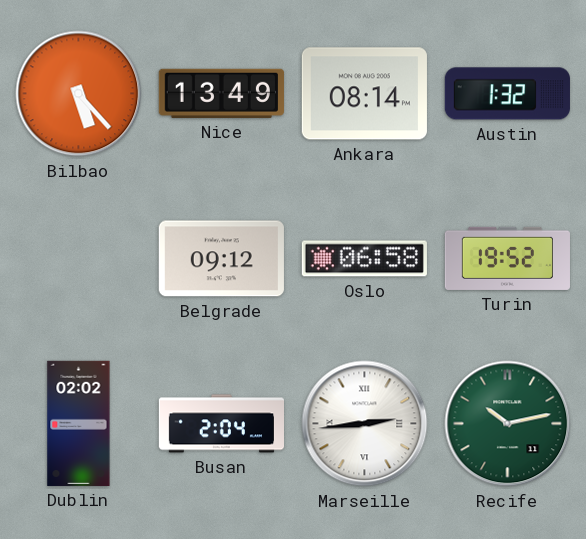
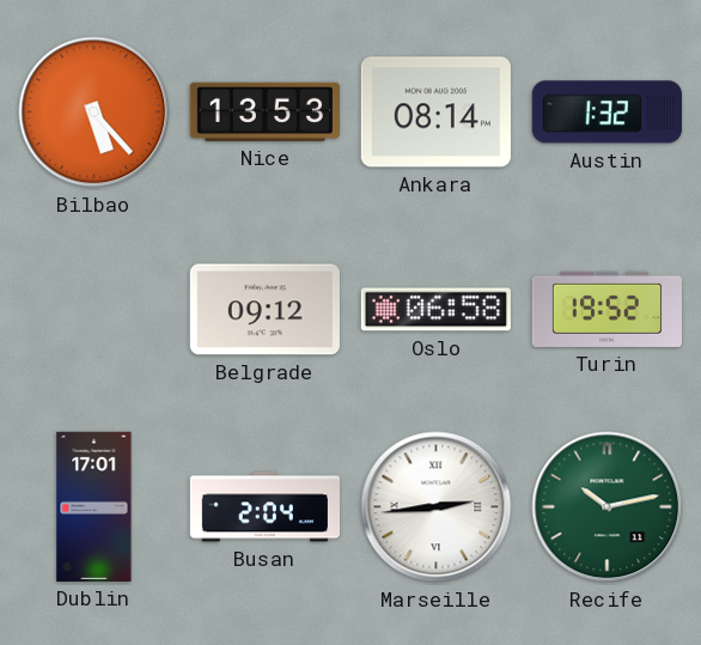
Nice: 13:49 -> 13:53
Dublin: 02:02 -> 17:01
